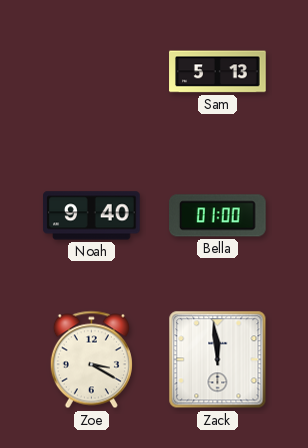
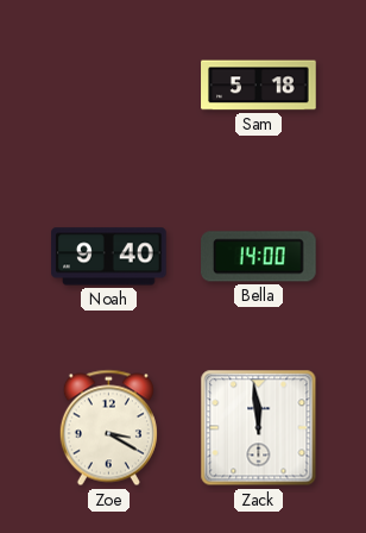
Sam: 5:13 -> 5:18
Bella: 01:00 -> 14:00
